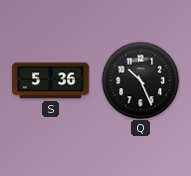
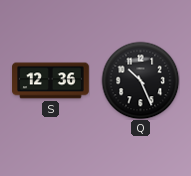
S: 5:36 -> 12:36
